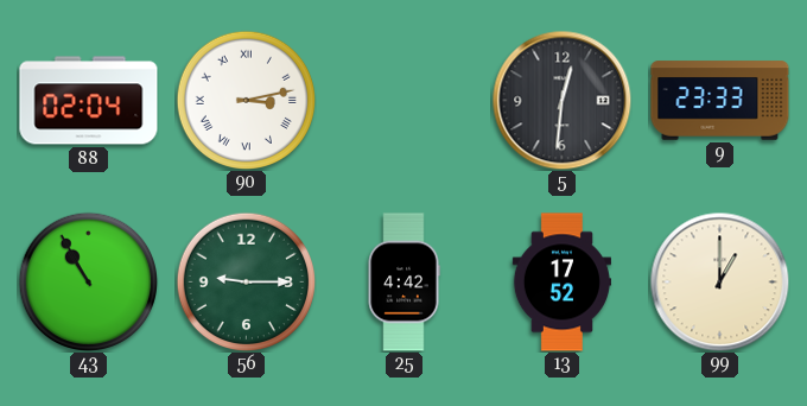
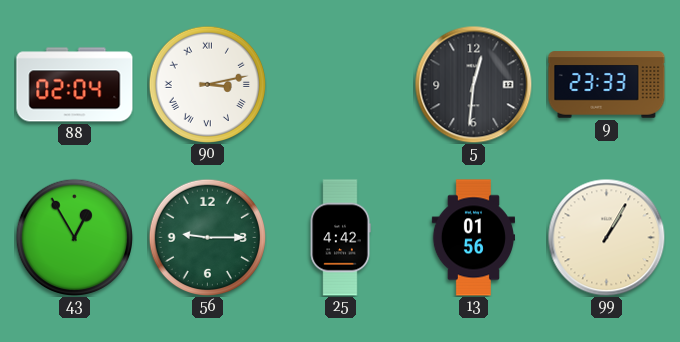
43: 10:55 -> 12:55
13: 17:52 -> 01:56
99: 1:00 -> 1:05
